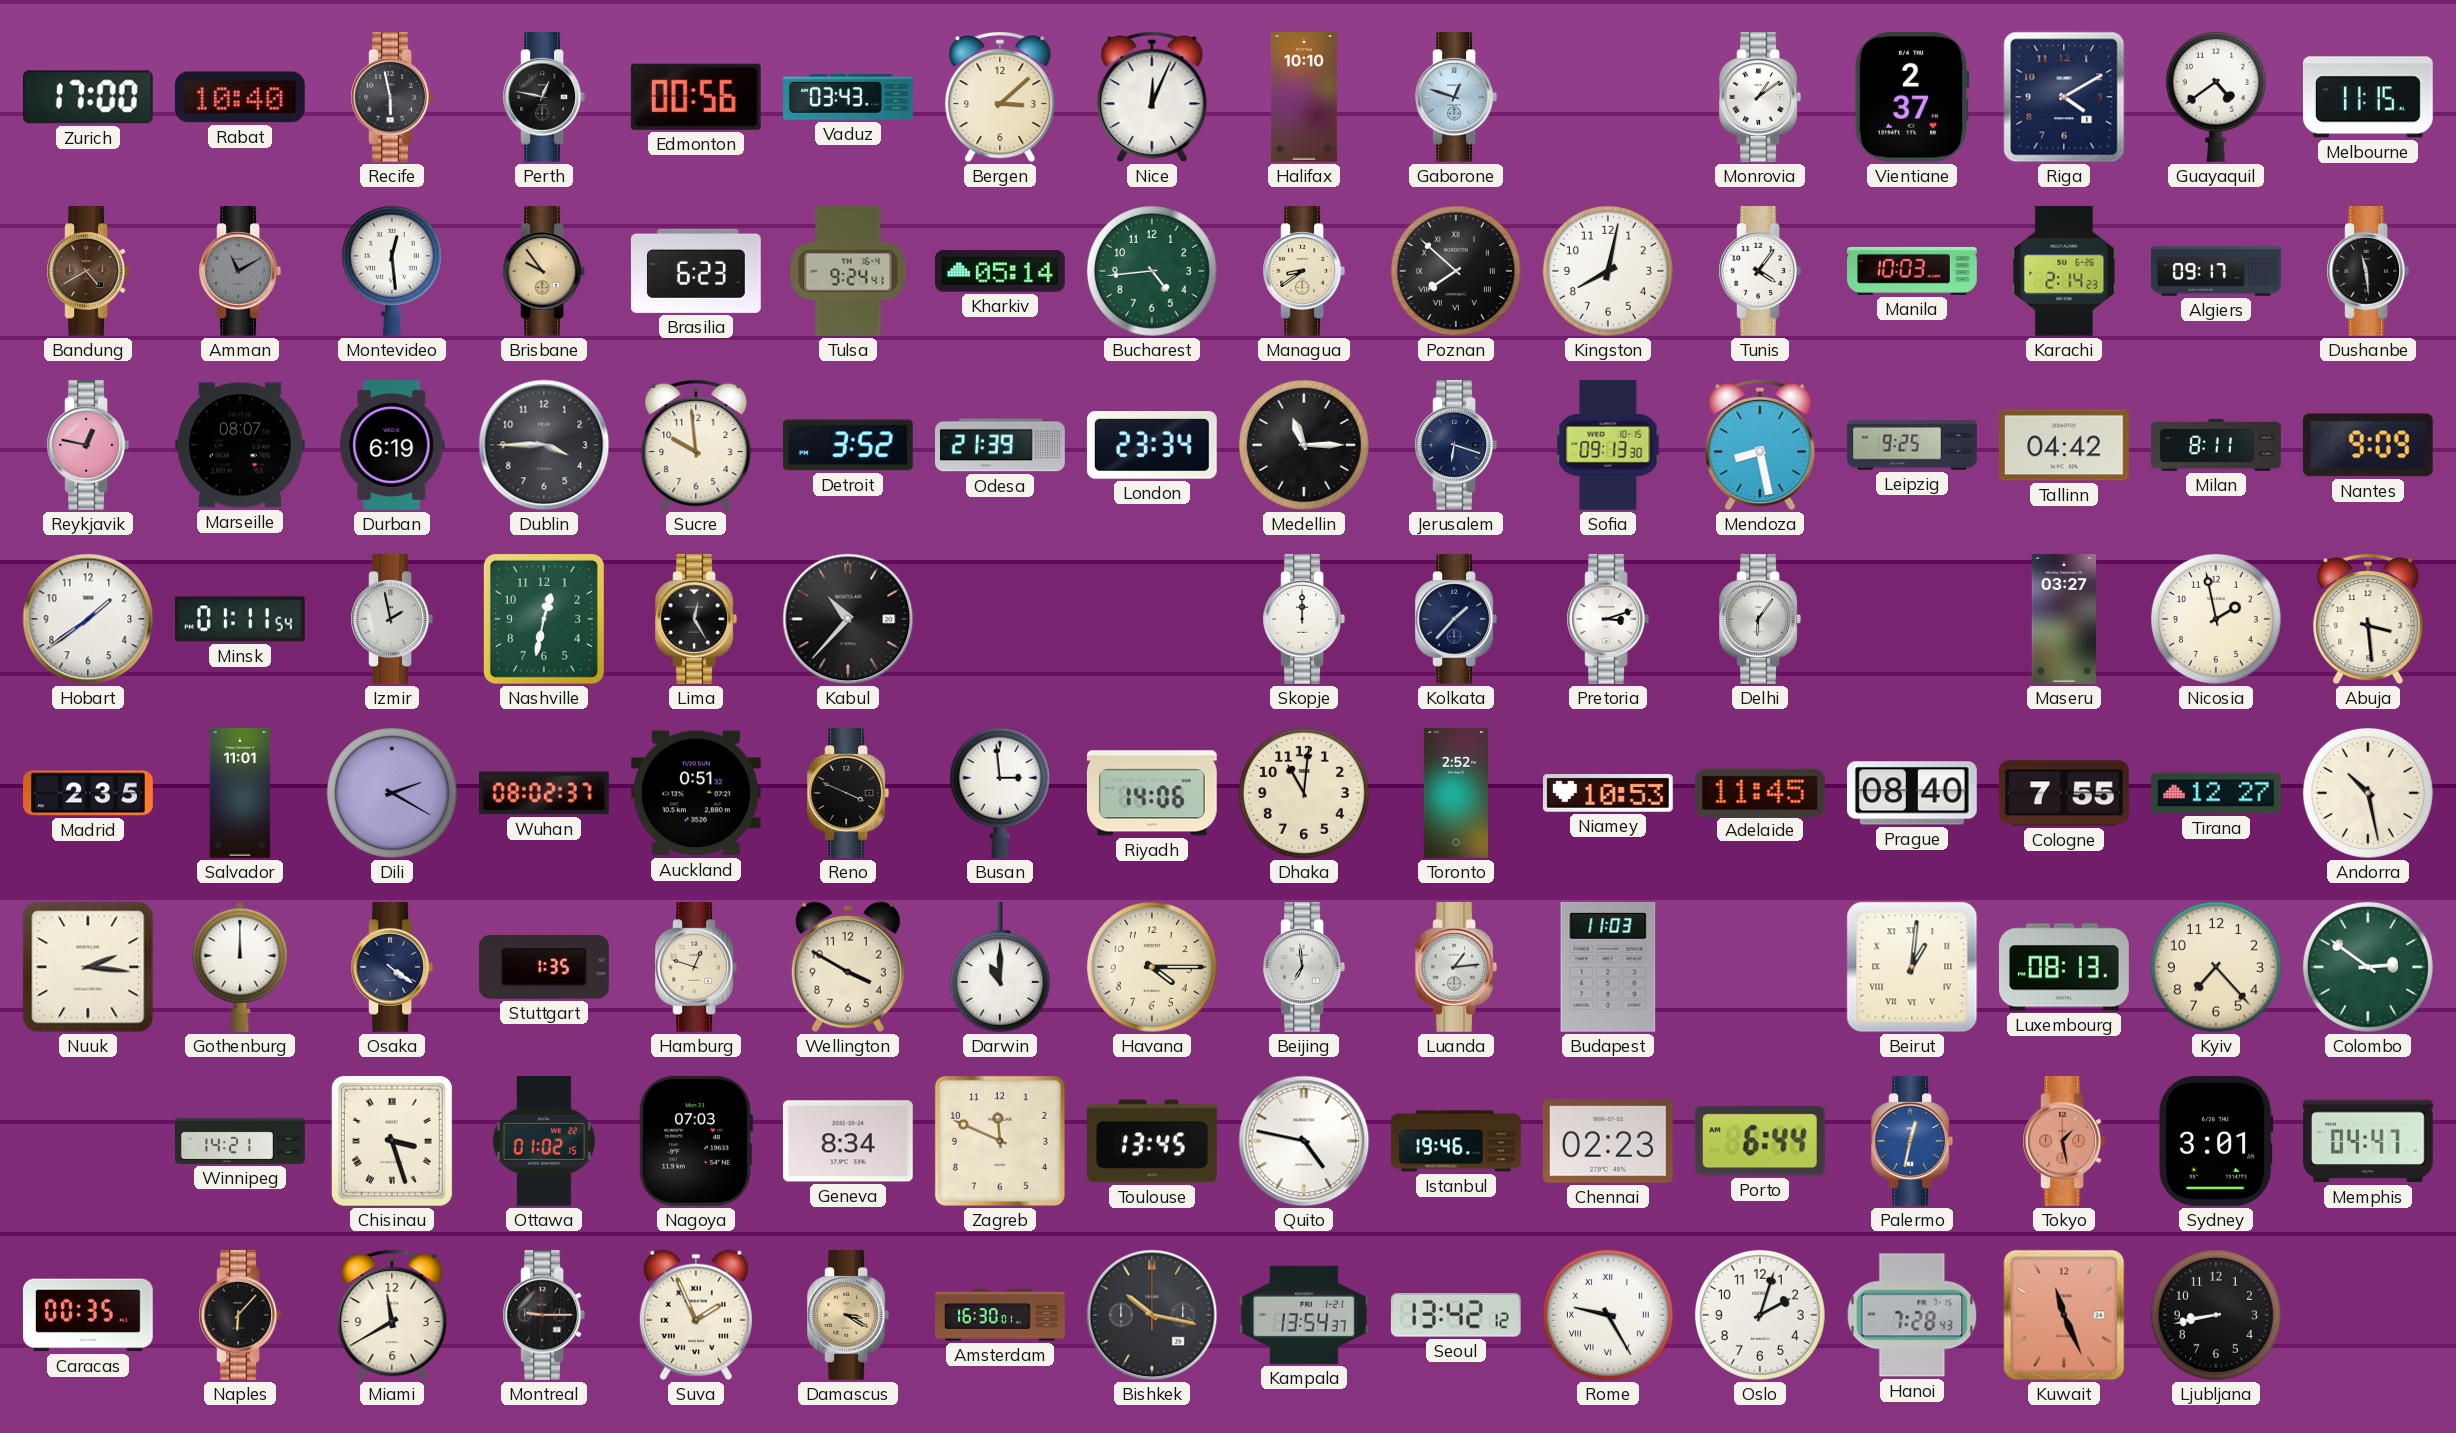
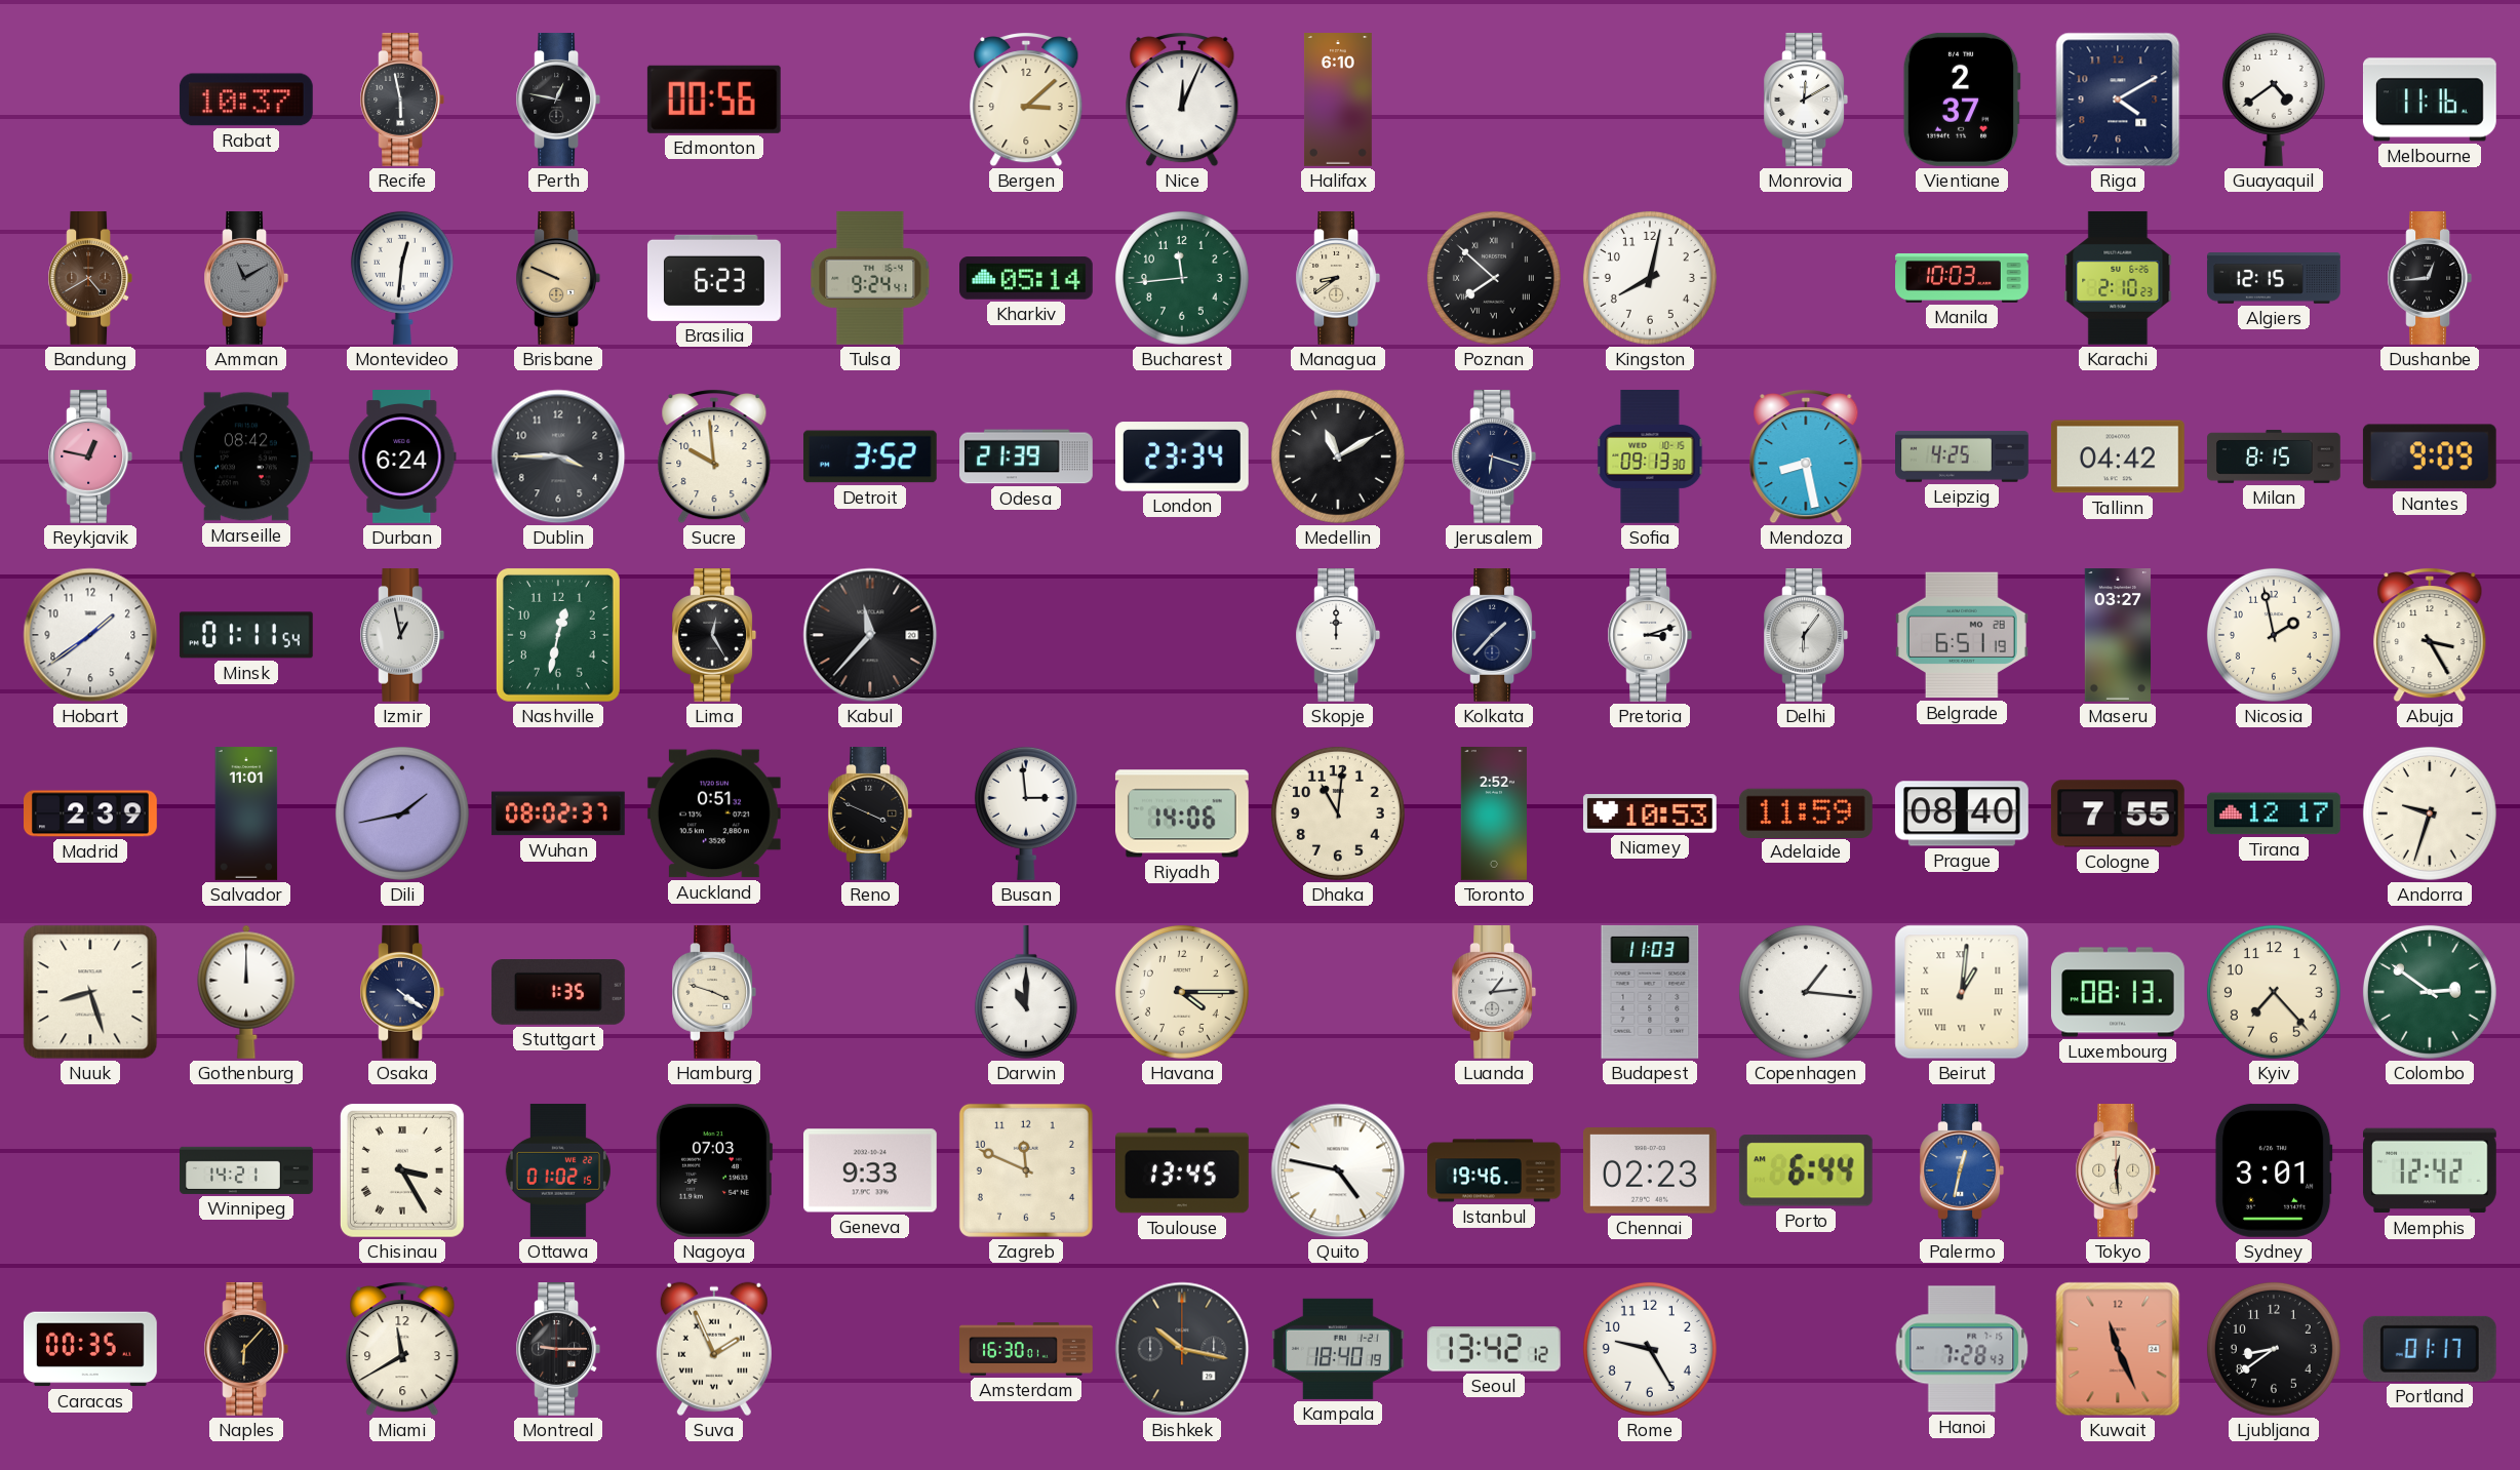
Zurich: 17:00 -> none
Rabat: 10:40 -> 10:37
Vaduz: 03:43 -> none
Halifax: 10:10 -> 6:10
Gaborone: 12:48 -> none
Monrovia: 1:09 -> 12:10
Melbourne: 11:15 -> 11:16
Montevideo: 12:29 -> 12:31
Brisbane: 9:54 -> 9:49
Bucharest: 4:44 -> 11:44
Tunis: 4:06 -> none
Karachi: 2:14 -> 2:10
Algiers: 09:17 -> 12:15
Dushanbe: 11:29 -> 12:44
Marseille: 08:07 -> 08:42
Durban: 6:19 -> 6:24
Medellin: 11:15 -> 11:10
Leipzig: 9:25 -> 4:25
Milan: 8:11 -> 8:15
Izmir: 1:58 -> 12:58
Kabul: 10:37 -> 11:37
Belgrade: none -> 6:51
Abuja: 3:29 -> 3:25
Madrid: 2:35 -> 2:39
Dili: 2:20 -> 1:43
Adelaide: 11:45 -> 11:59
Tirana: 12:27 -> 12:17
Andorra: 10:28 -> 9:33
Nuuk: 2:16 -> 8:27
Hamburg: 12:48 -> 3:48
Wellington: 3:50 -> none
Beijing: 6:59 -> none
Copenhagen: none -> 1:16
Chisinau: 3:27 -> 3:25
Geneva: 8:34 -> 9:33
Tokyo: 1:28 -> 12:29
Tokyo dial: salmon -> cream
Memphis: 04:47 -> 12:42
Damascus: 3:20 -> none
Kampala: 13:54 -> 18:40
Rome numerals: Roman -> Arabic
Oslo: 2:03 -> none
Ljubljana: 8:43 -> 8:39
Portland: none -> 01:17
